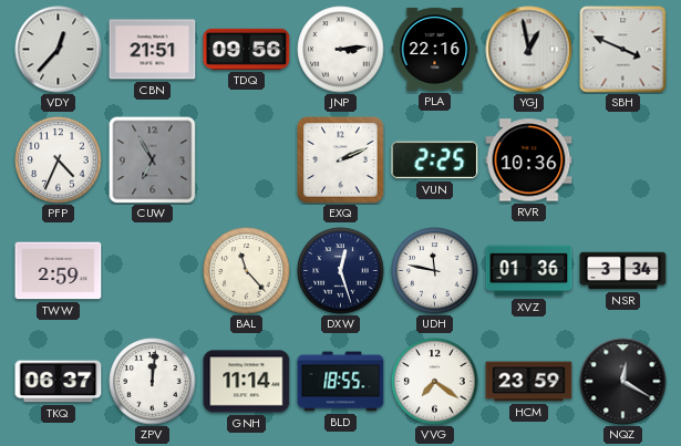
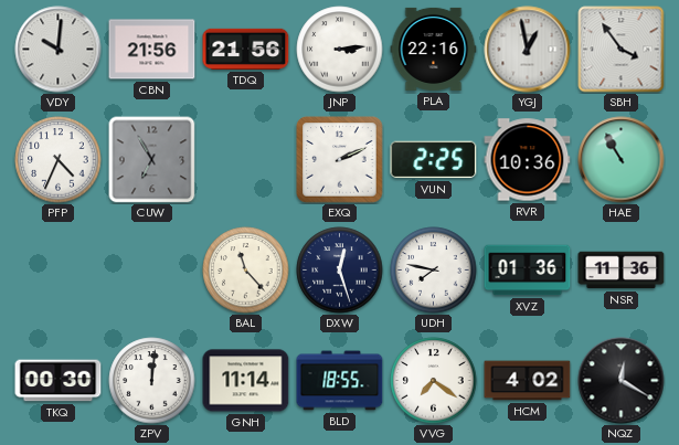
VDY: 12:37 -> 10:01
CBN: 21:51 -> 21:56
TDQ: 09:56 -> 21:56
SBH: 3:49 -> 3:54
HAE: none -> 10:55
TWW: 2:59 -> none
UDH: 11:47 -> 7:47
NSR: 3:34 -> 11:36
TKQ: 06:37 -> 00:30
HCM: 23:59 -> 4:02
